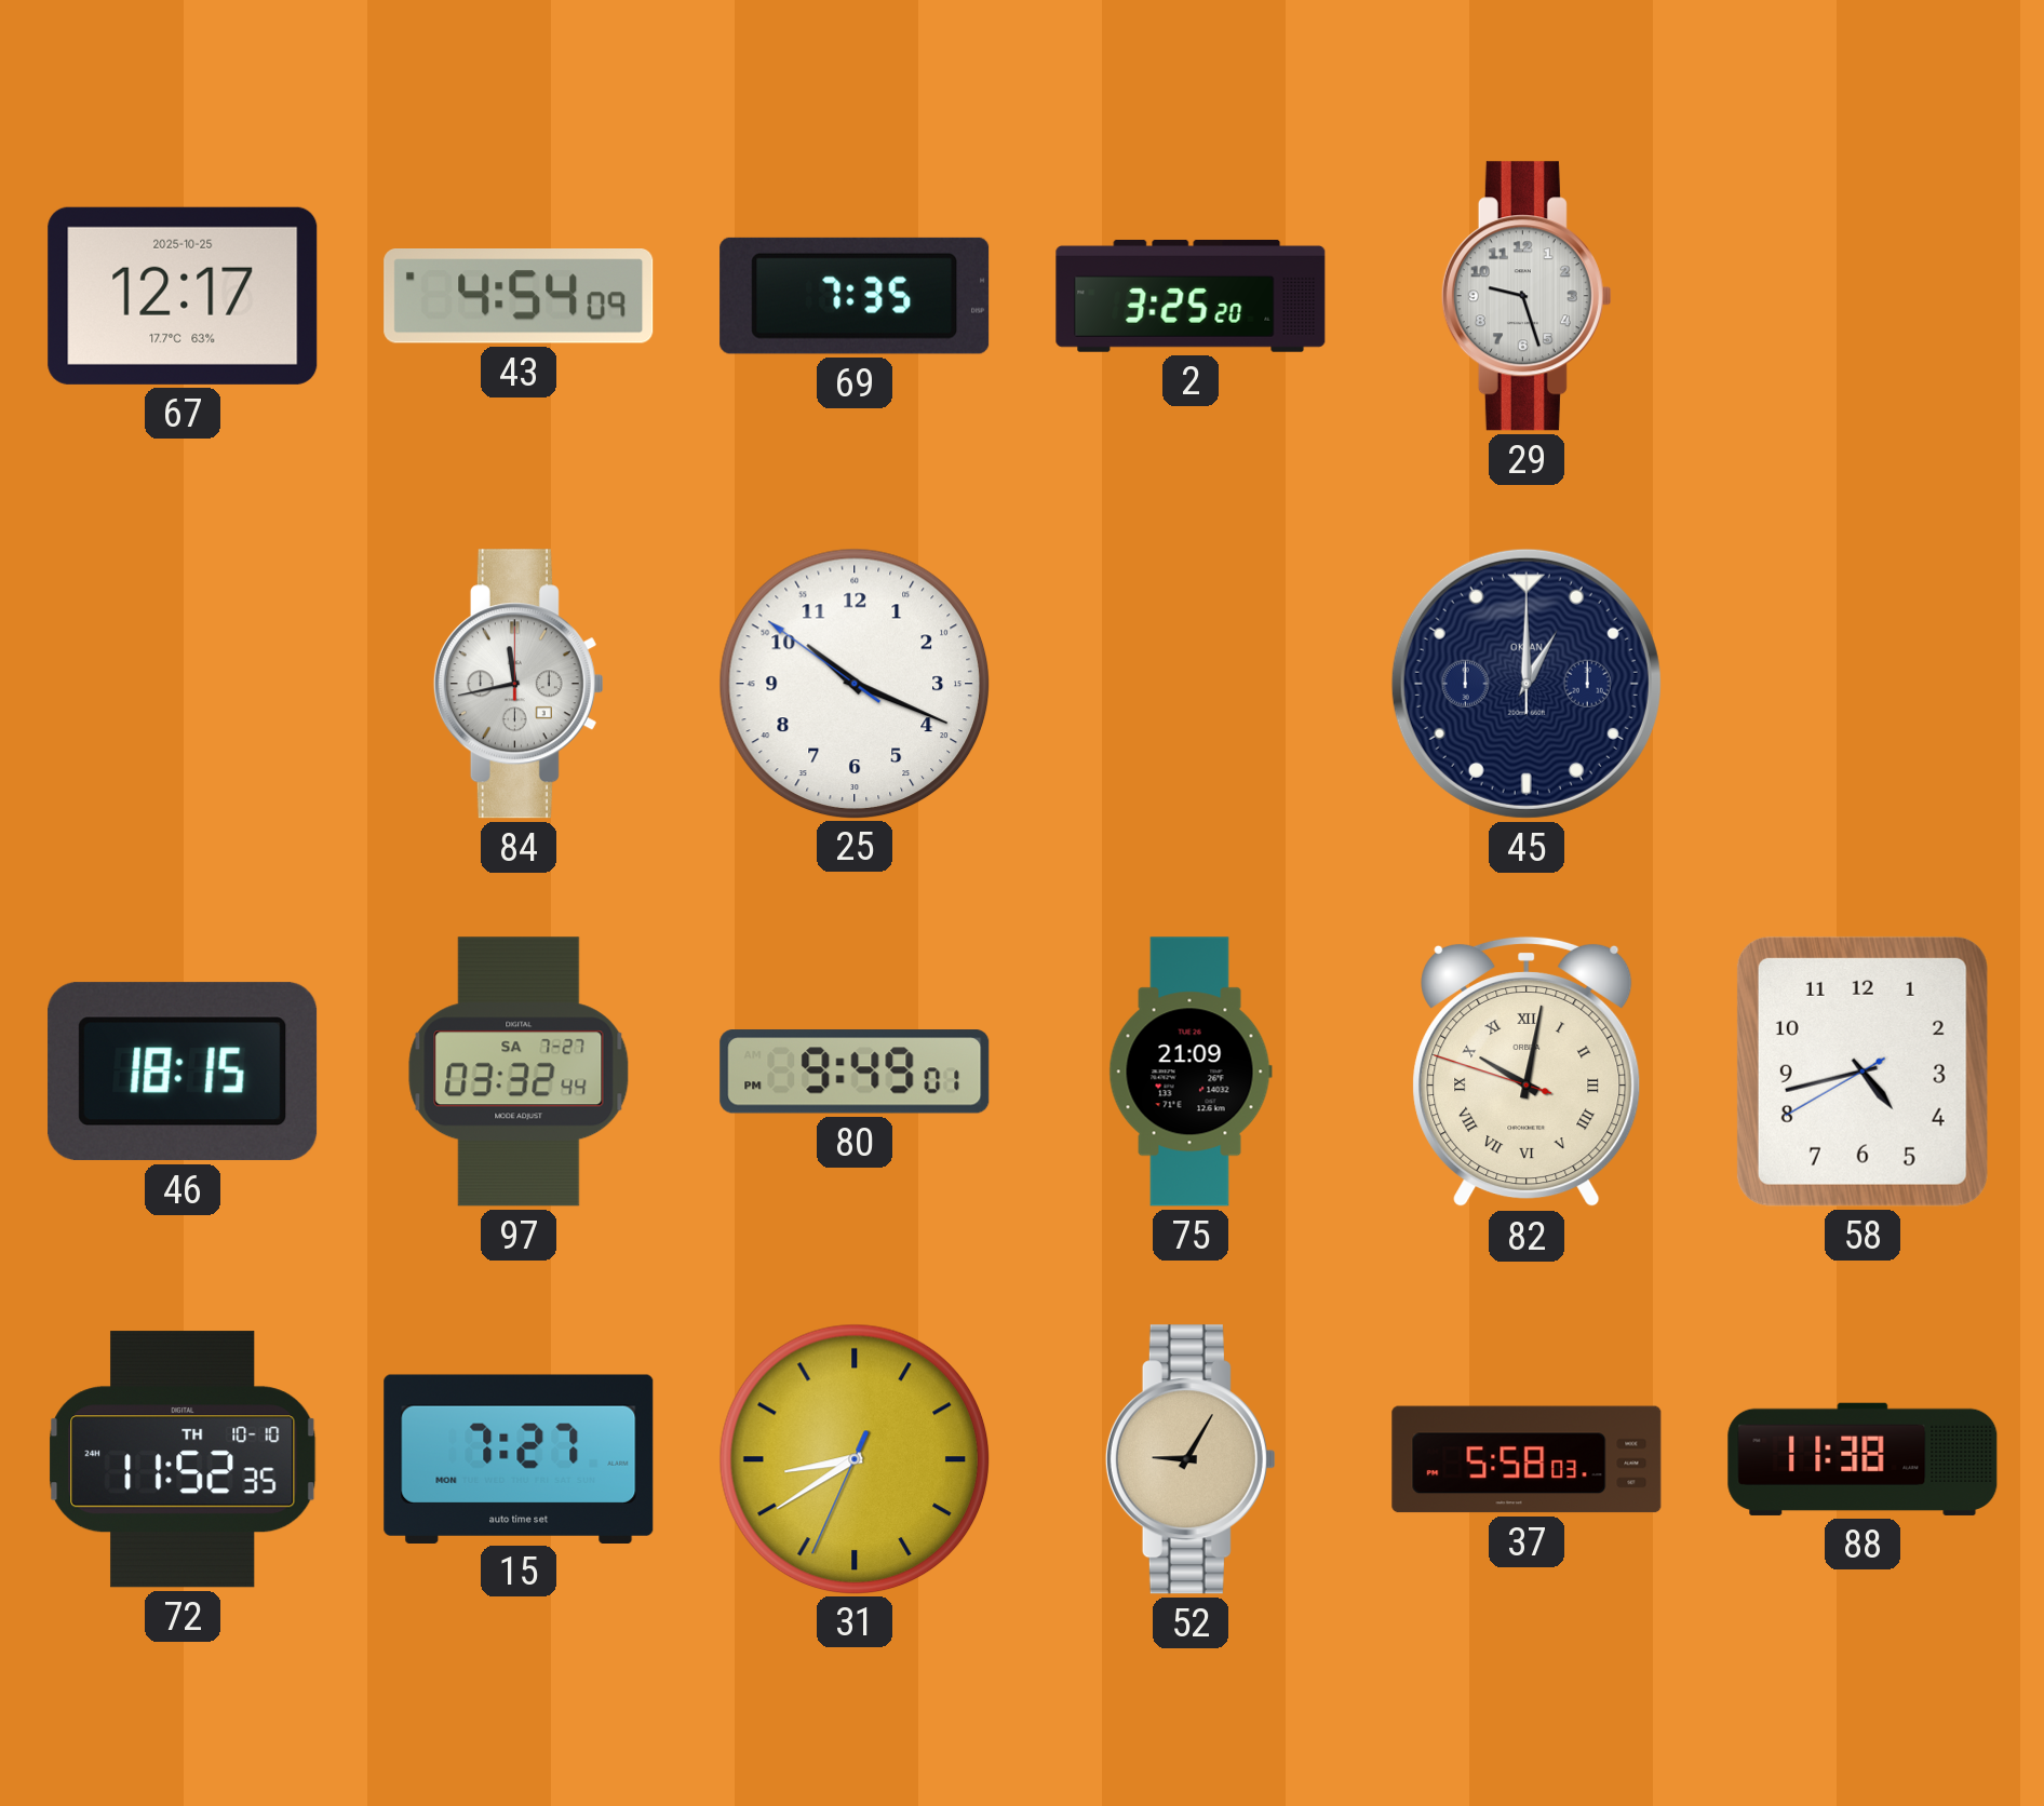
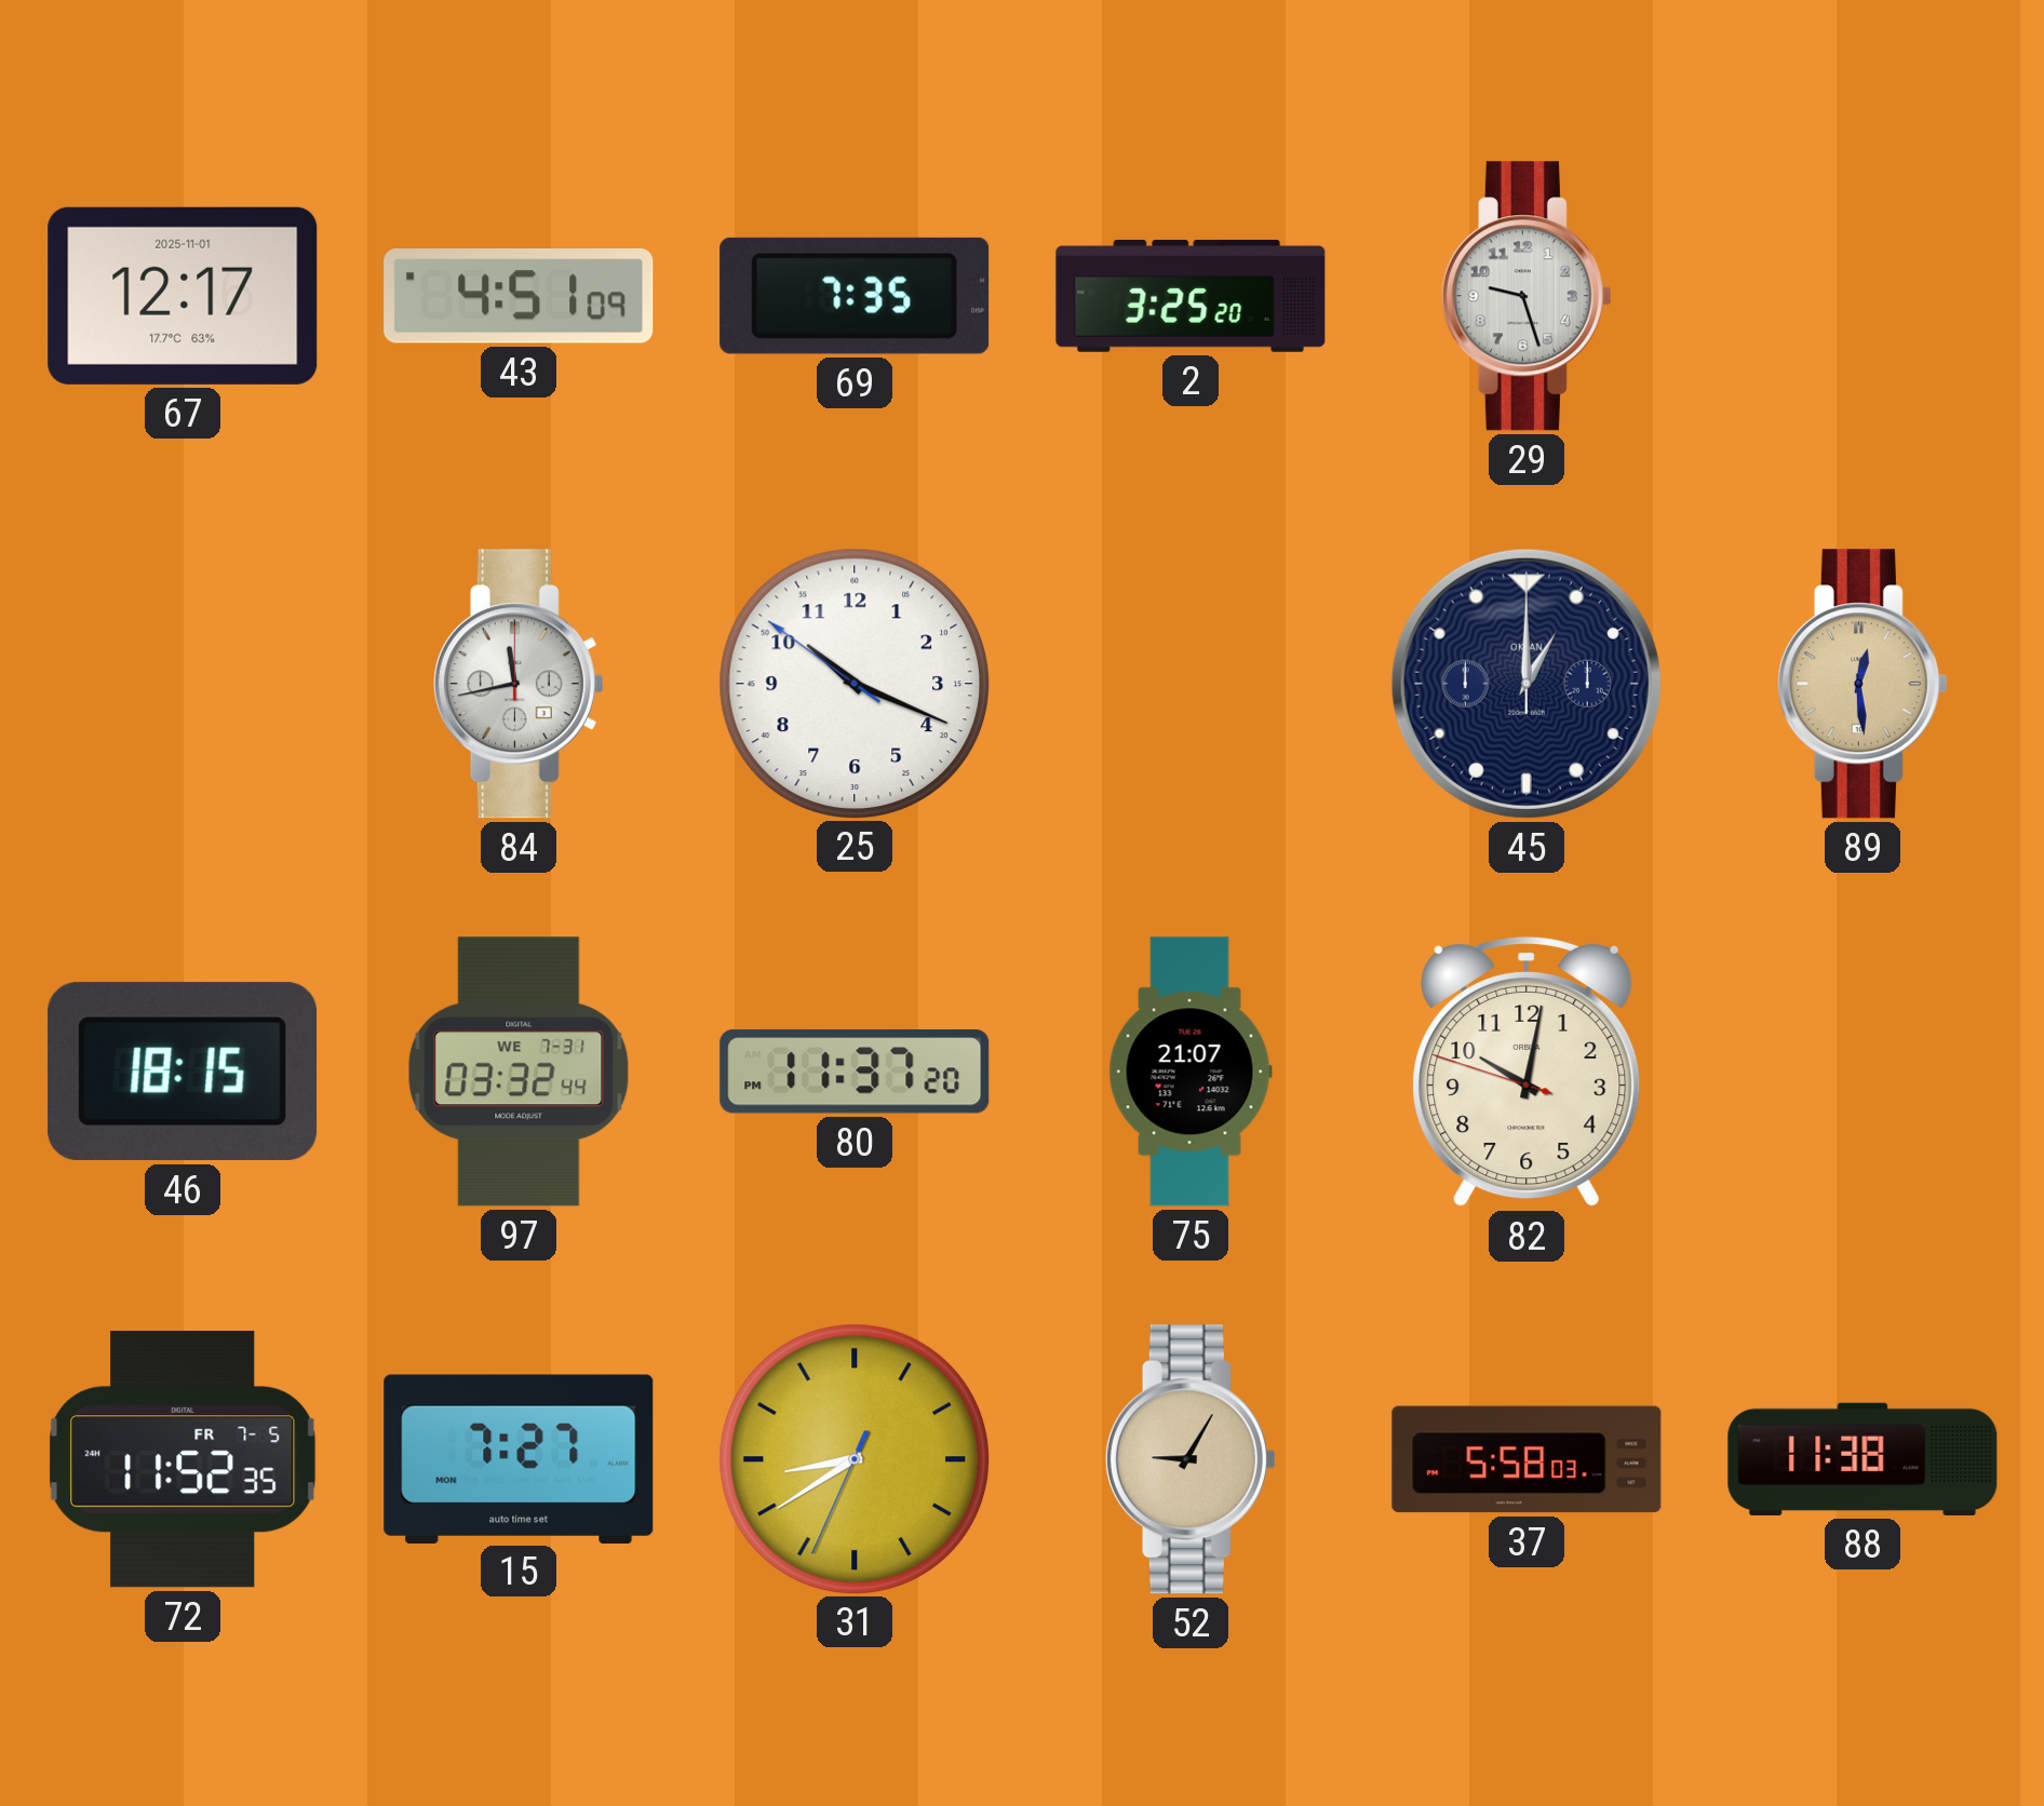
67 date: 2025-10-25 -> 2025-11-01
43: 4:54 -> 4:51
89: none -> 12:29
97 date: SA 7-27 -> WE 7-31
80: 9:49 -> 11:37
75: 21:09 -> 21:07
82 numerals: Roman -> Arabic
58: 4:42 -> none
72 date: TH 10-10 -> FR 7-5
